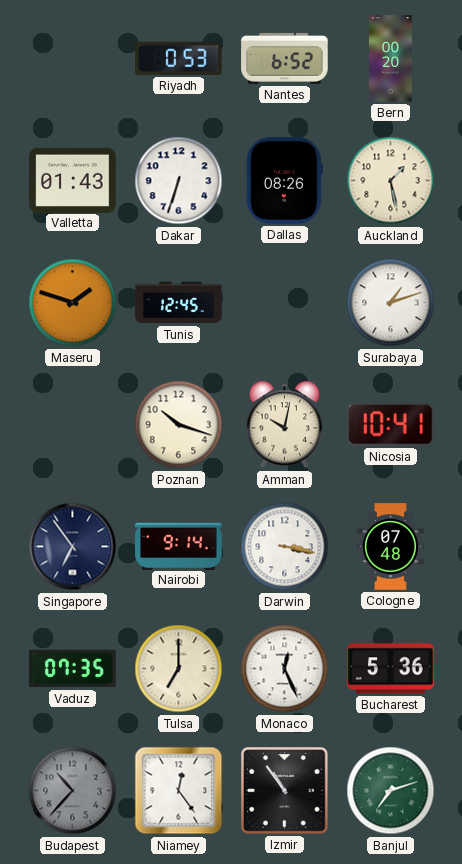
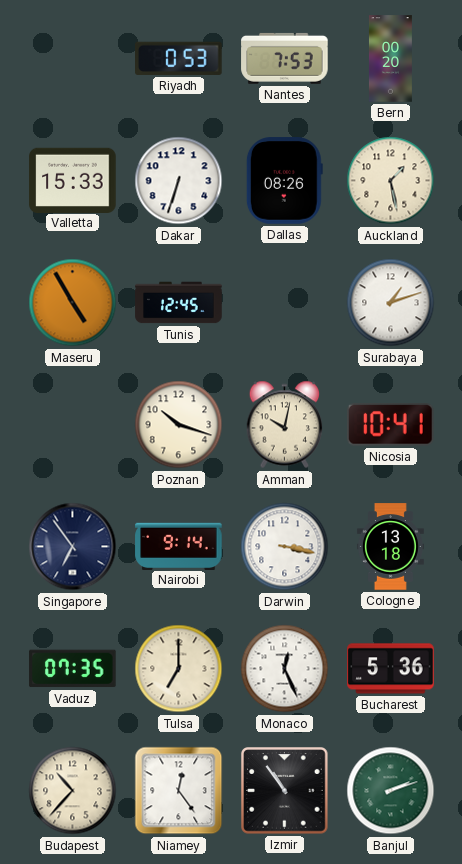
Nantes: 6:52 -> 7:53
Valletta: 01:43 -> 15:33
Maseru: 1:48 -> 4:55
Cologne: 07:48 -> 13:18
Budapest dial: grey -> cream
Banjul: 7:12 -> 2:12
